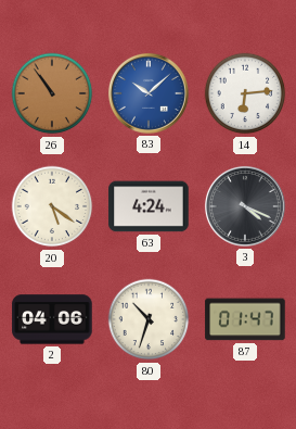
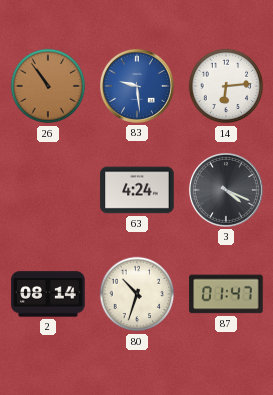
83: 10:08 -> 9:29
20: 5:21 -> none
2: 04:06 -> 08:14
